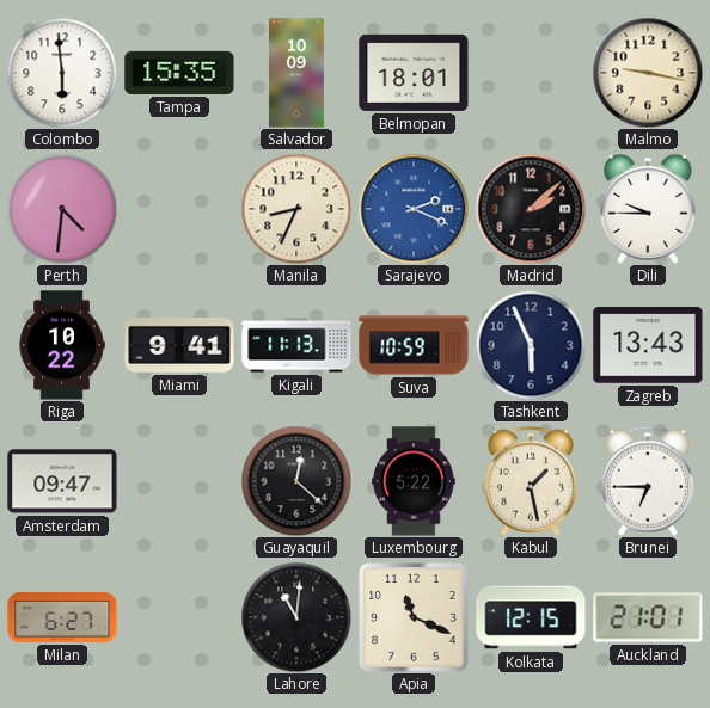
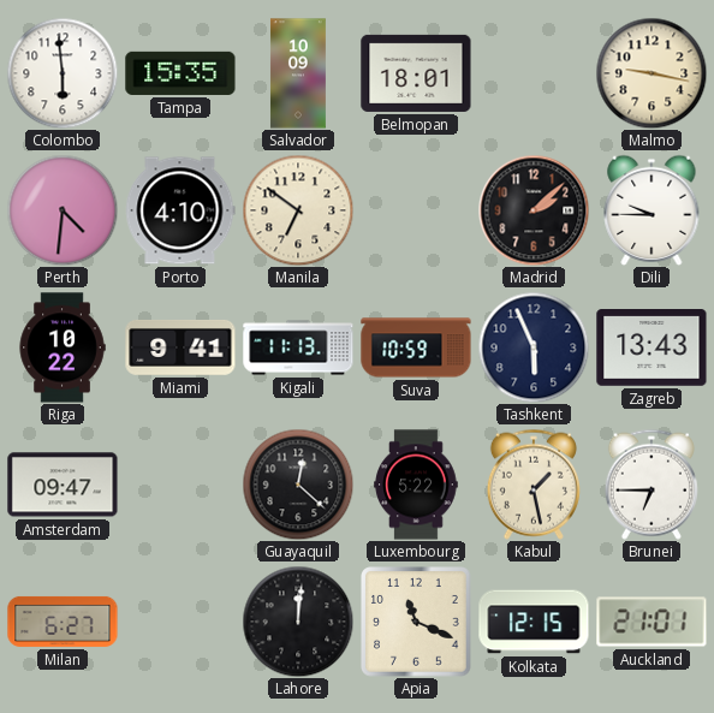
Porto: none -> 4:10
Manila: 8:34 -> 6:51
Sarajevo: 2:19 -> none
Lahore: 11:01 -> 12:01
